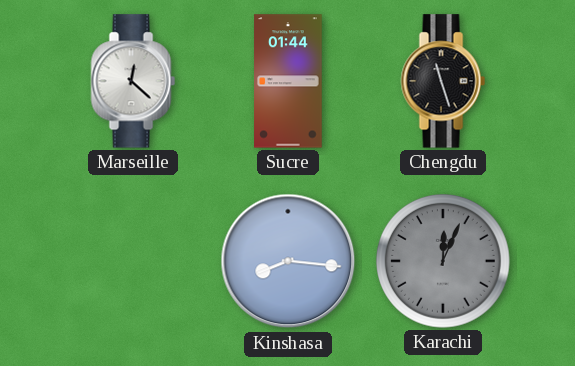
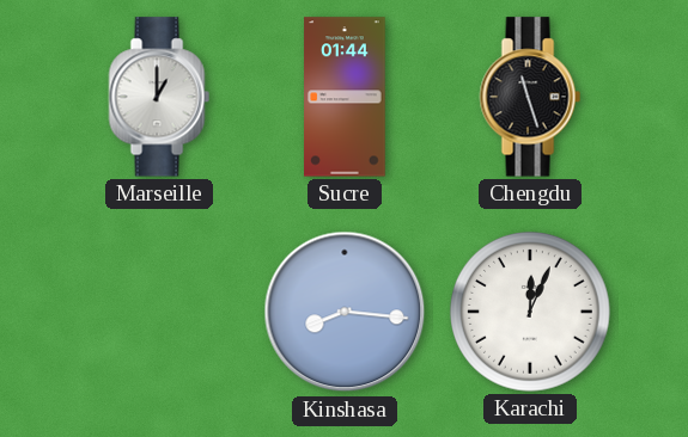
Marseille: 12:22 -> 1:00
Karachi dial: grey -> white
